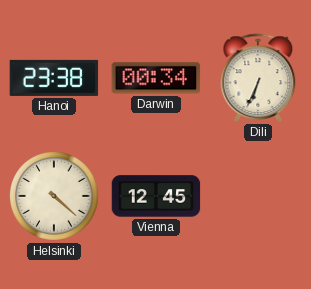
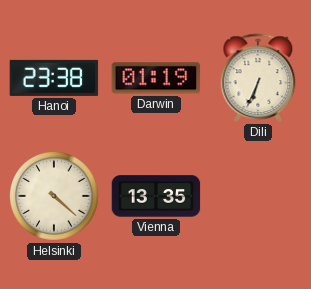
Darwin: 00:34 -> 01:19
Vienna: 12:45 -> 13:35
